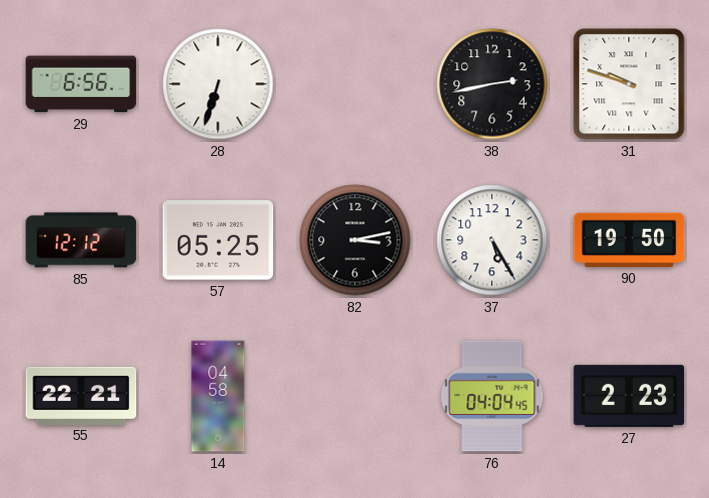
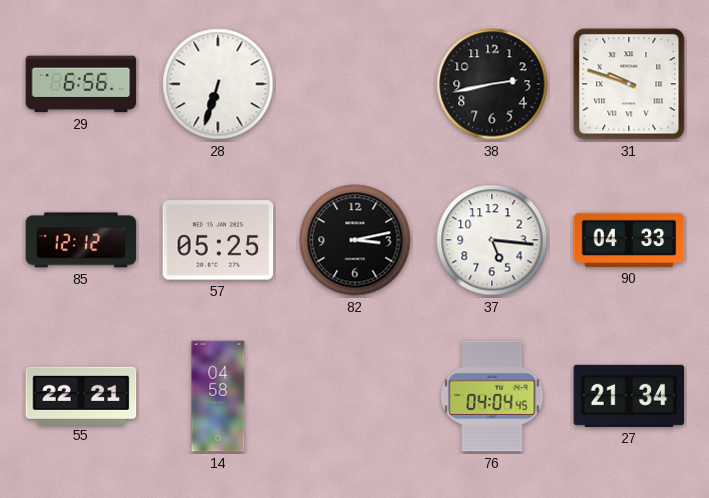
37: 5:25 -> 5:16
90: 19:50 -> 04:33
27: 2:23 -> 21:34
